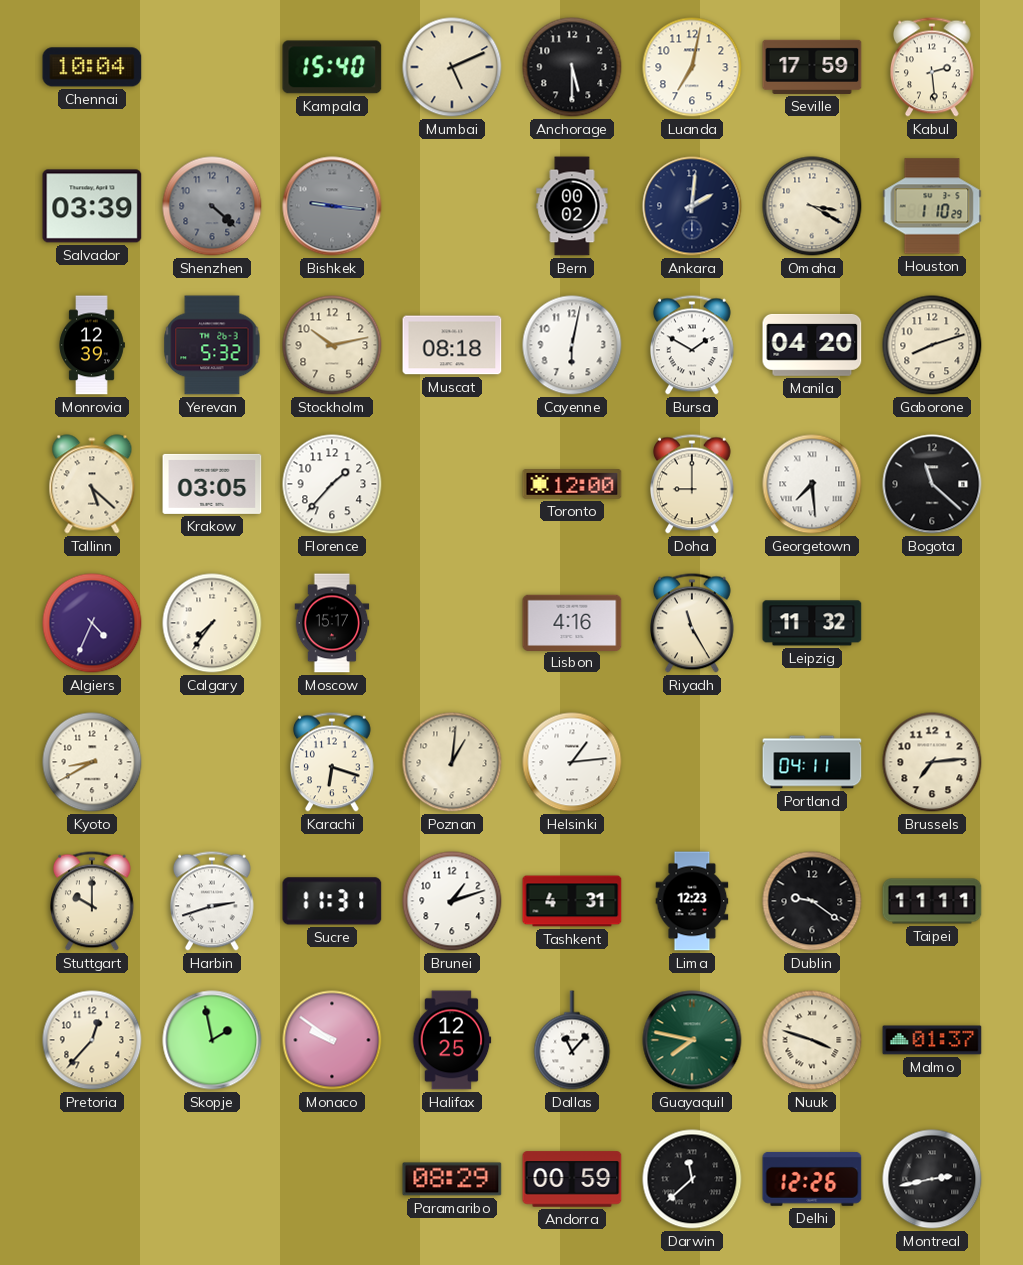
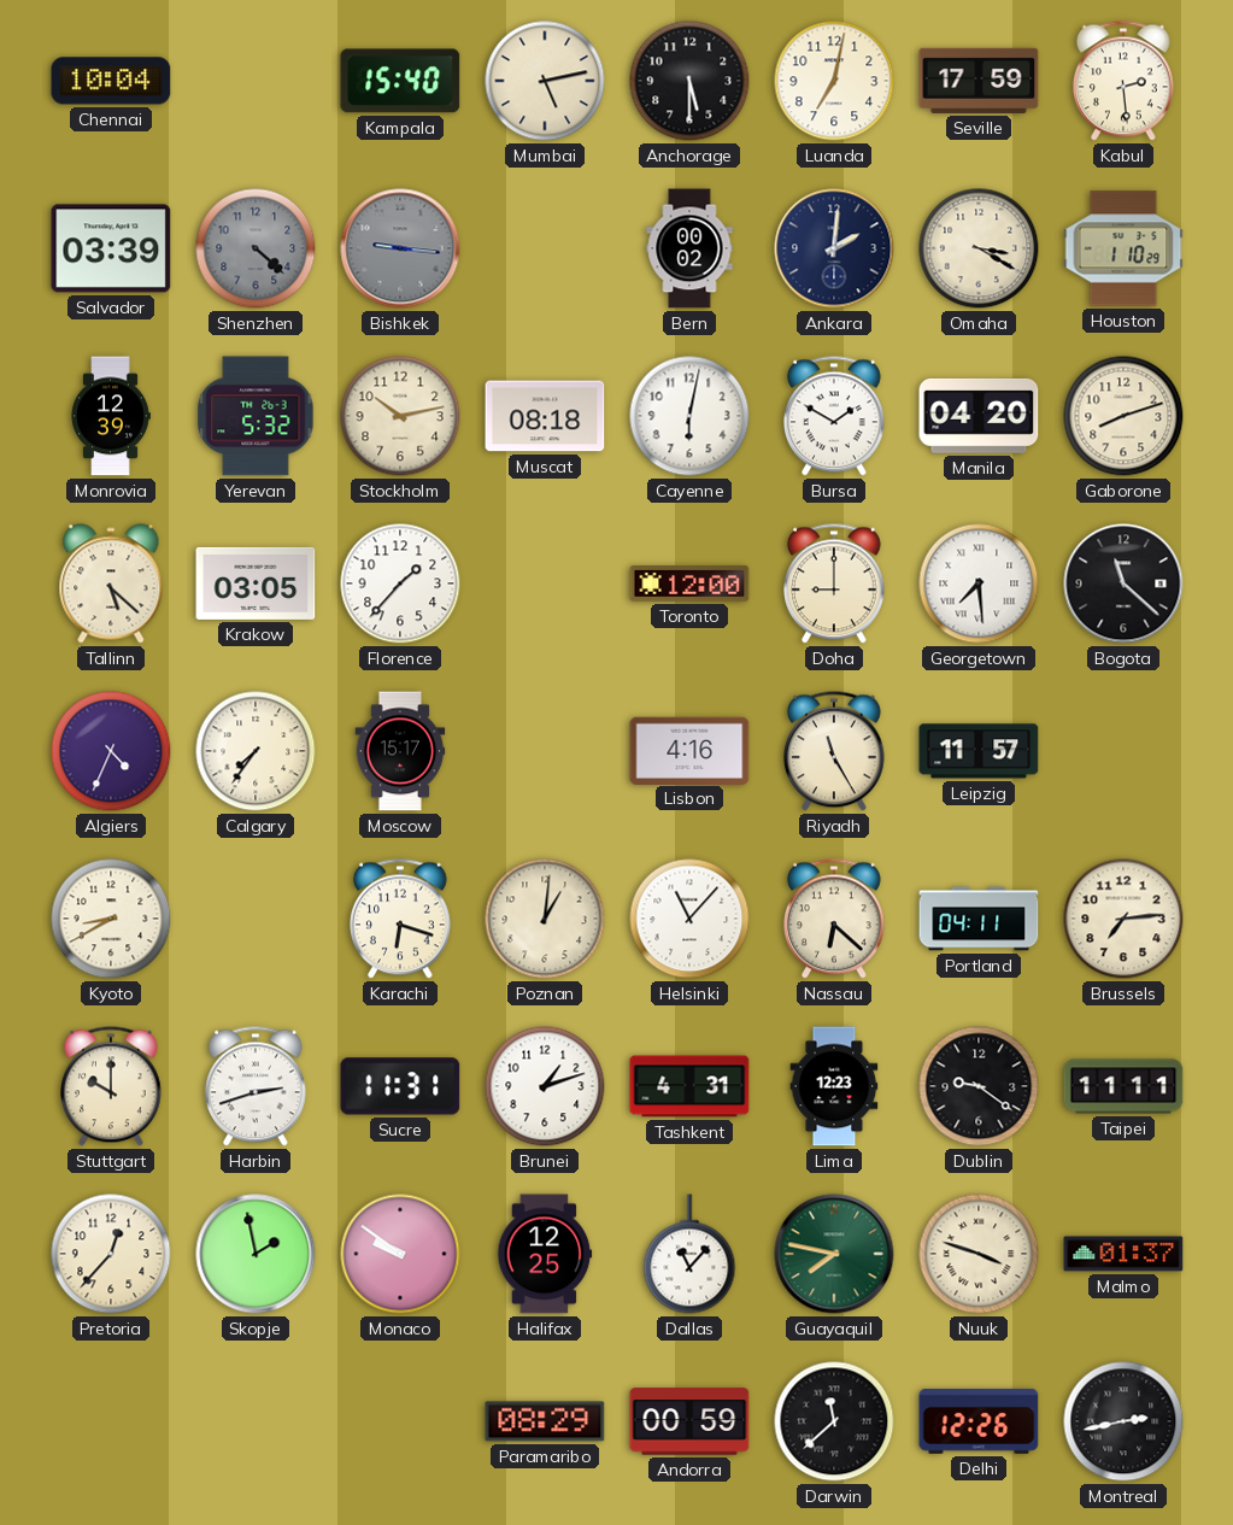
Mumbai: 5:11 -> 5:13
Leipzig: 11:32 -> 11:57
Helsinki: 1:14 -> 11:07
Nassau: none -> 6:22
